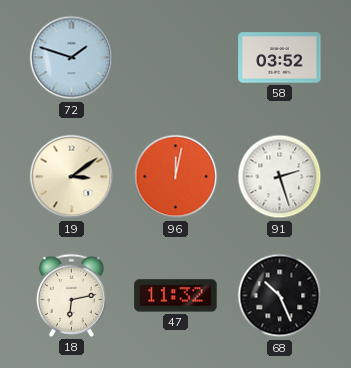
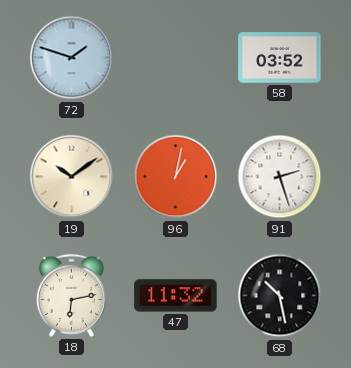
19: 3:09 -> 10:09
96: 12:02 -> 1:02
68: 10:26 -> 10:28
